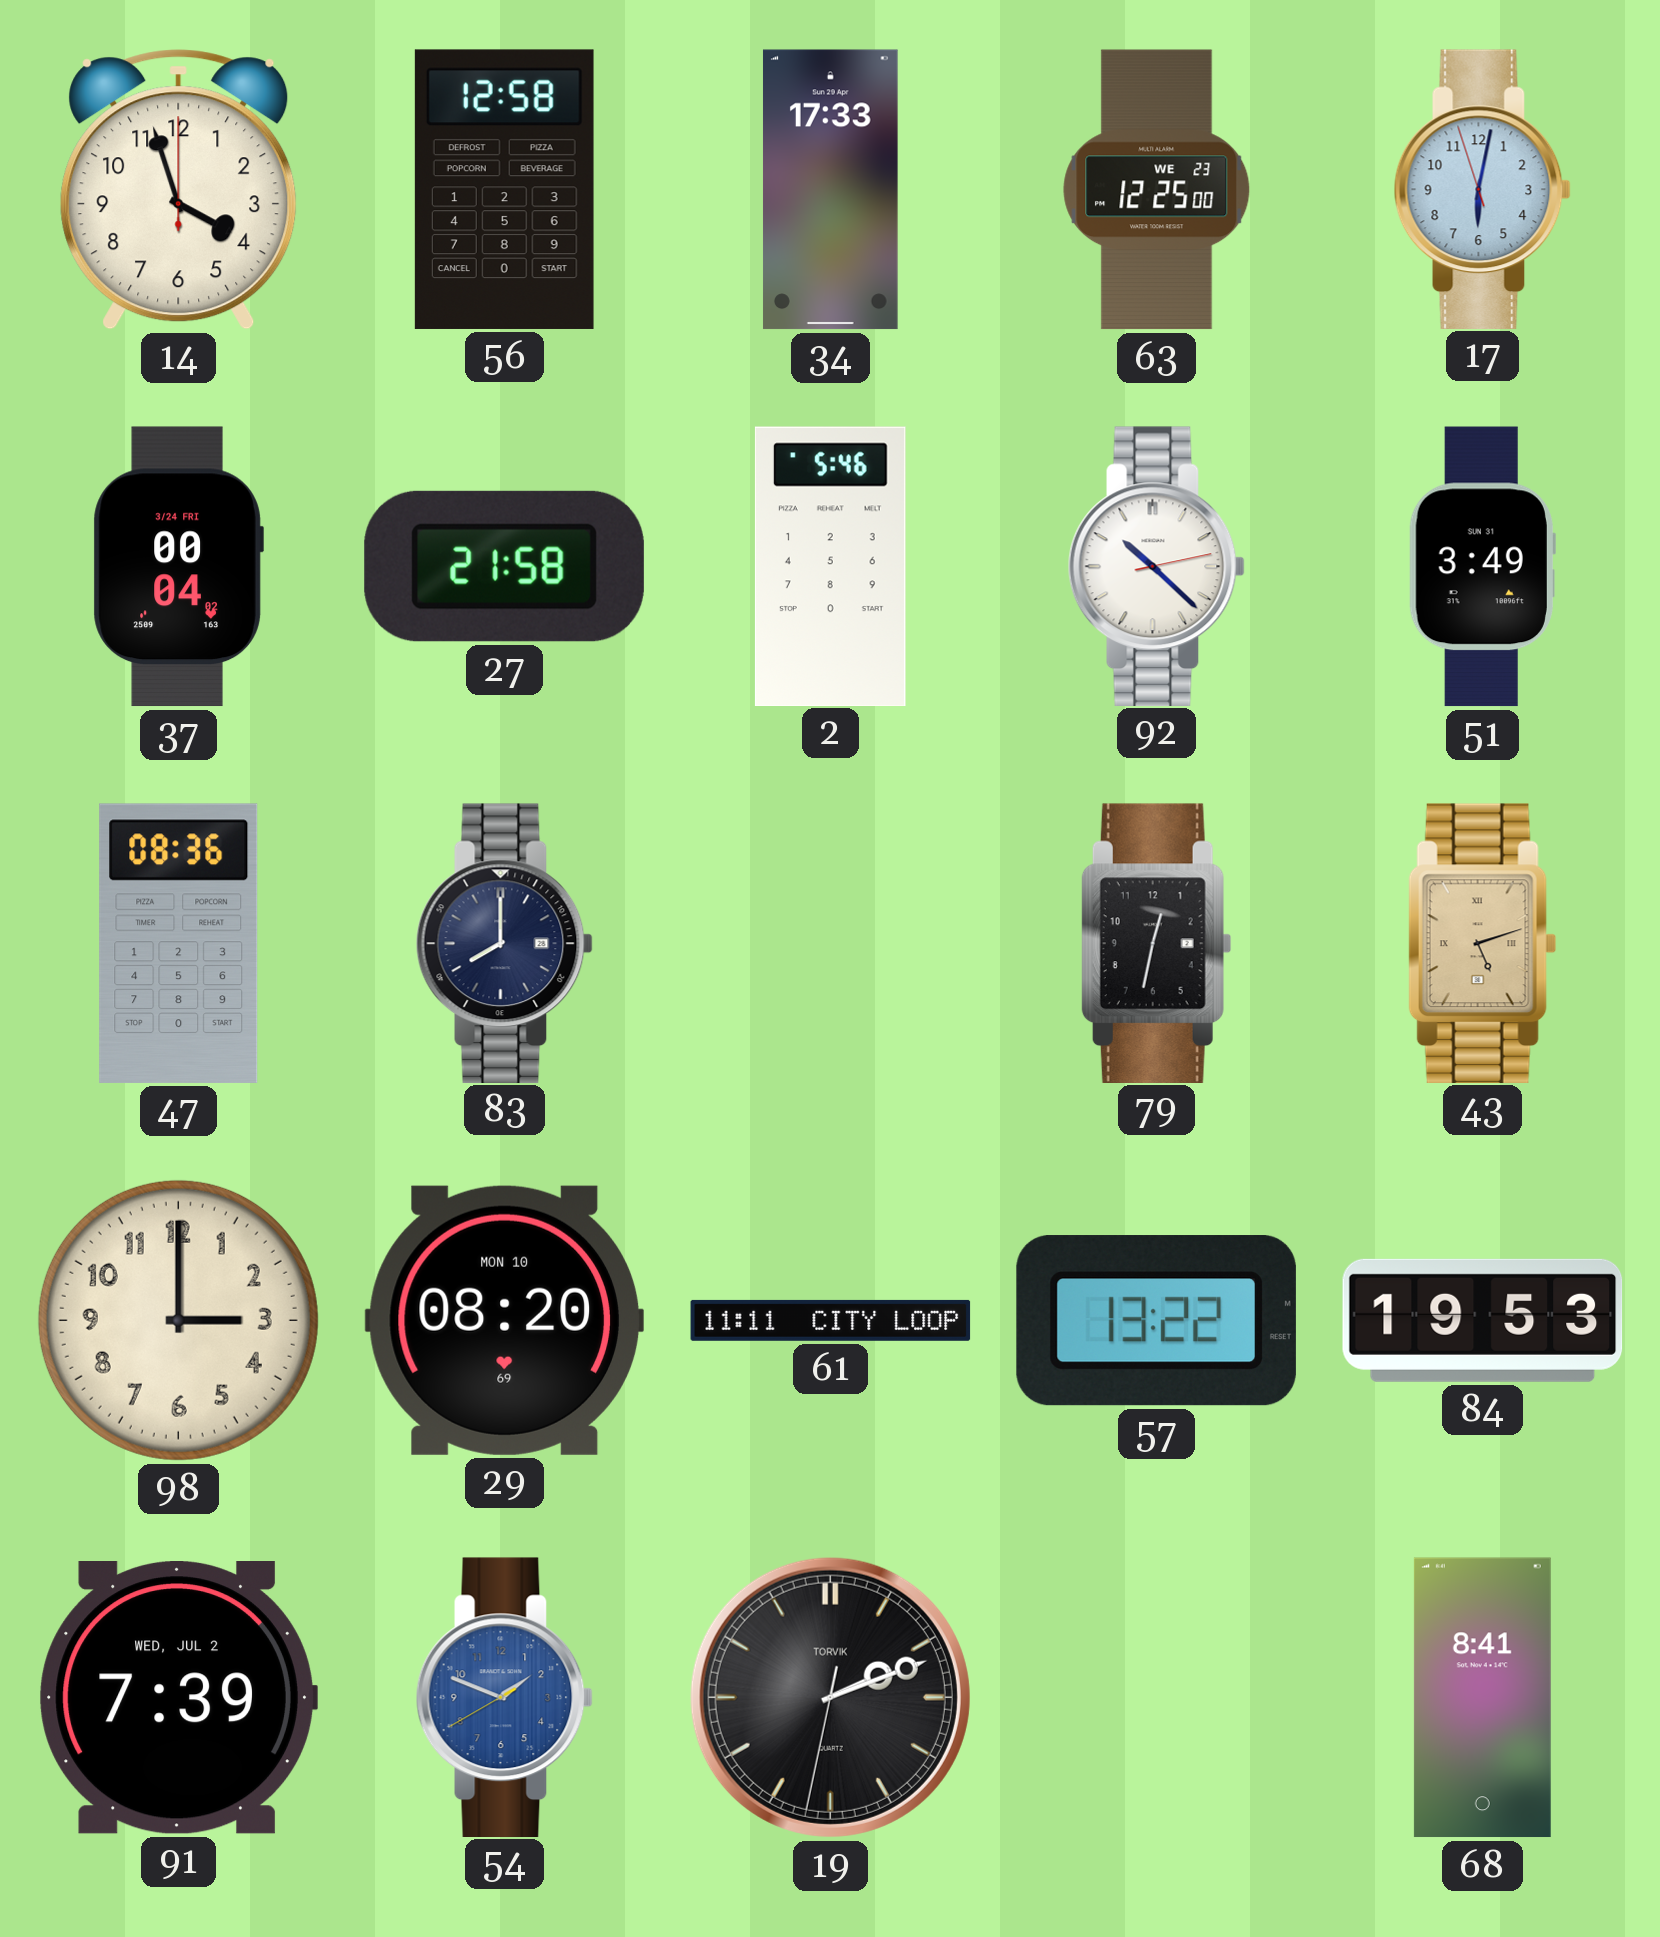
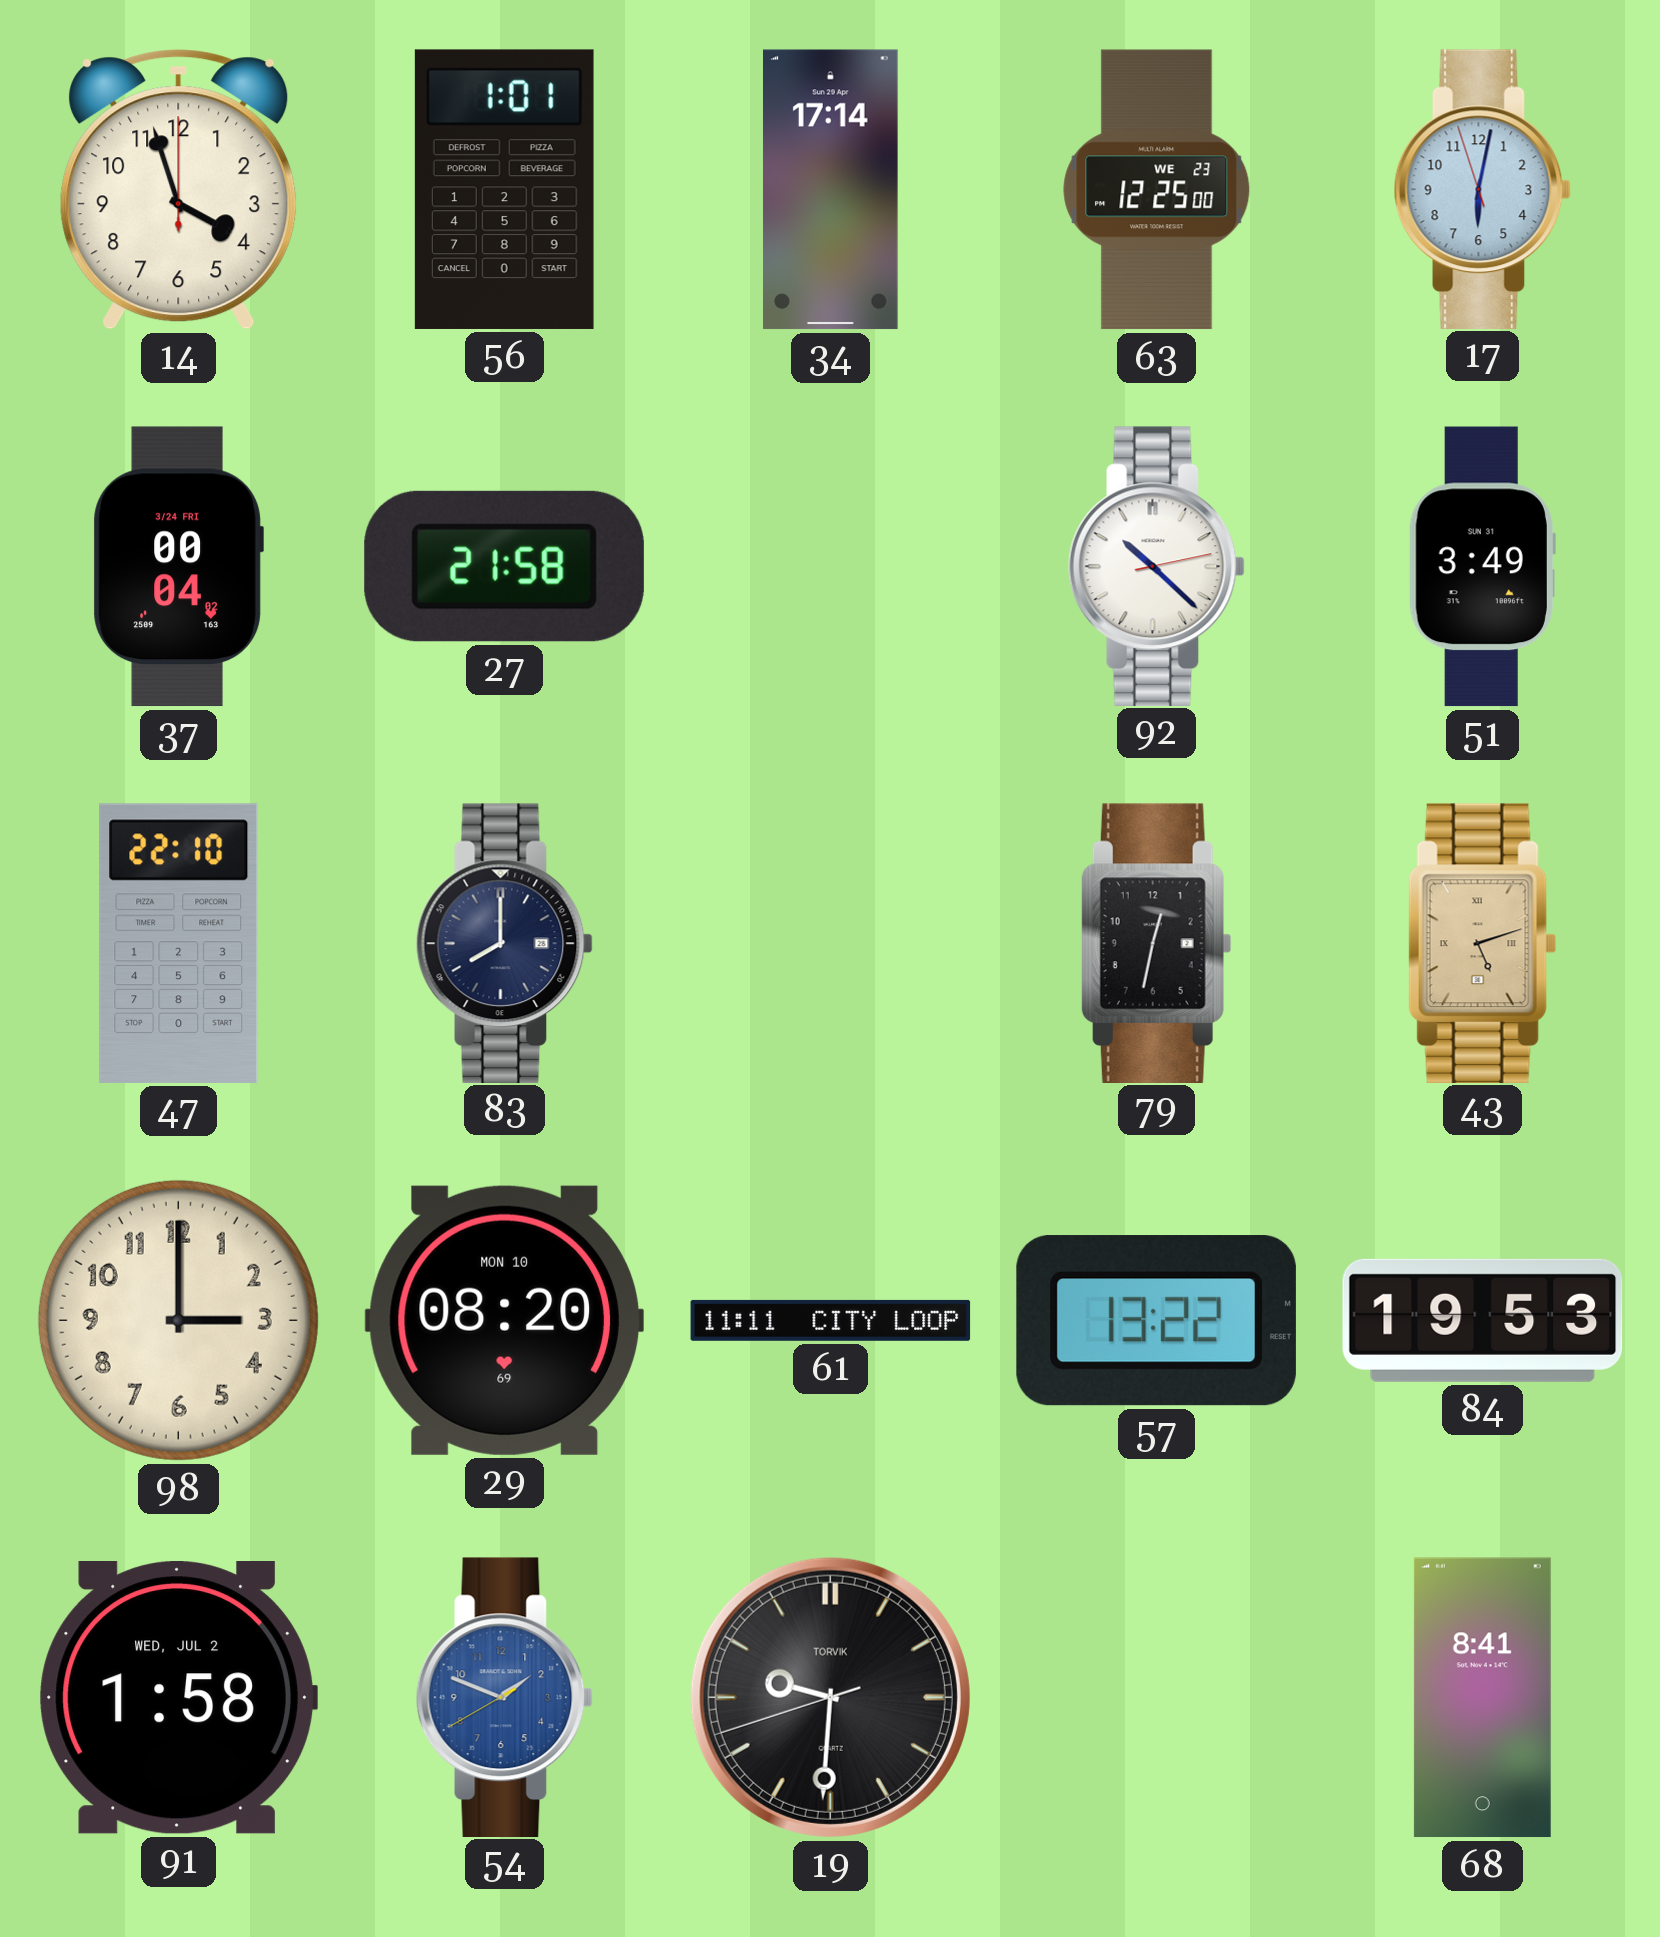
56: 12:58 -> 1:01
34: 17:33 -> 17:14
2: 5:46 -> none
47: 08:36 -> 22:10
91: 7:39 -> 1:58
19: 2:11 -> 9:30
